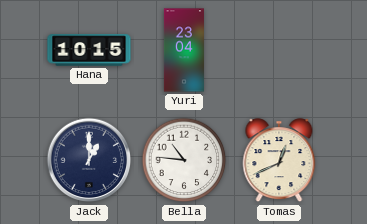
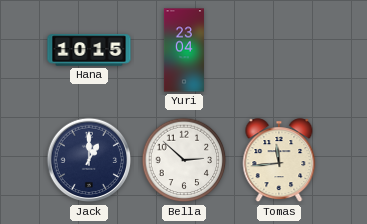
Bella: 10:46 -> 2:52
Tomas: 12:41 -> 11:44
